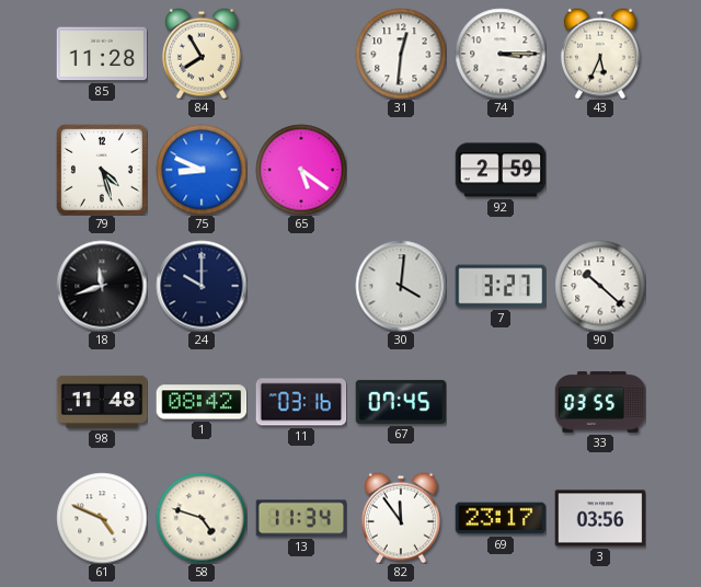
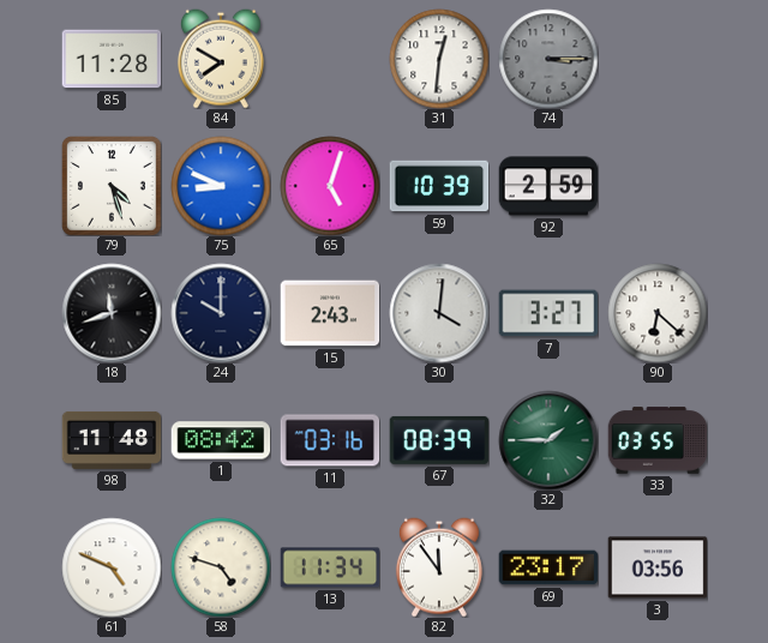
84: 7:55 -> 7:50
74 dial: white -> grey
43: 5:34 -> none
65: 5:21 -> 5:03
59: none -> 10:39
15: none -> 2:43
90: 10:22 -> 6:22
67: 07:45 -> 08:39
32: none -> 1:45
